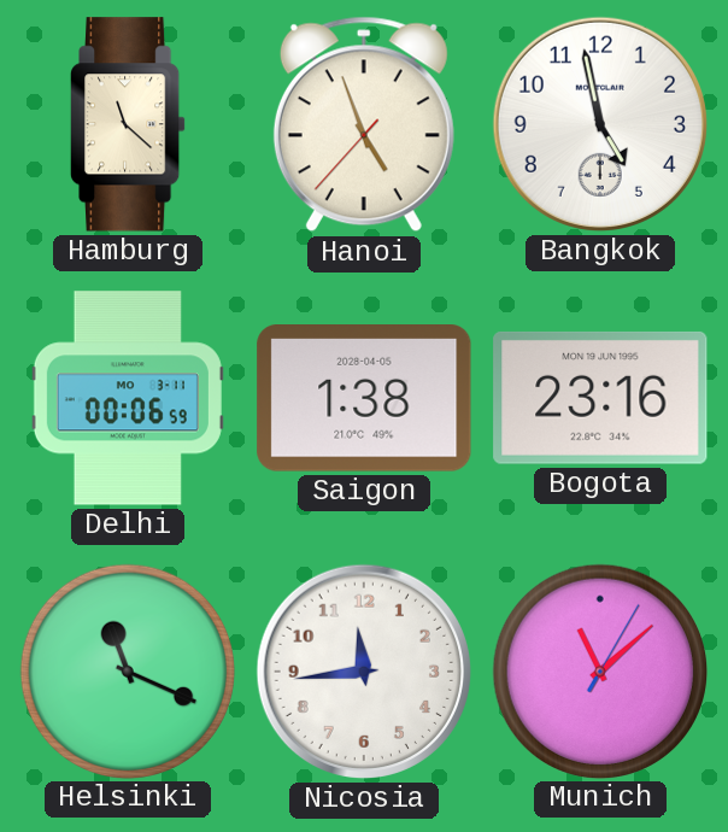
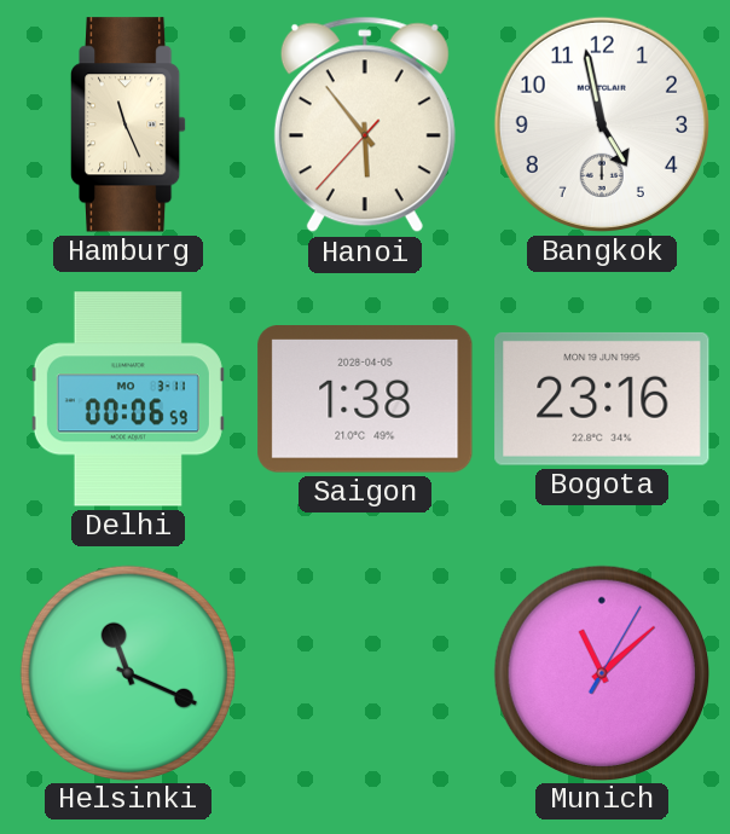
Hamburg: 11:22 -> 11:26
Hanoi: 4:56 -> 5:53
Nicosia: 11:44 -> none
